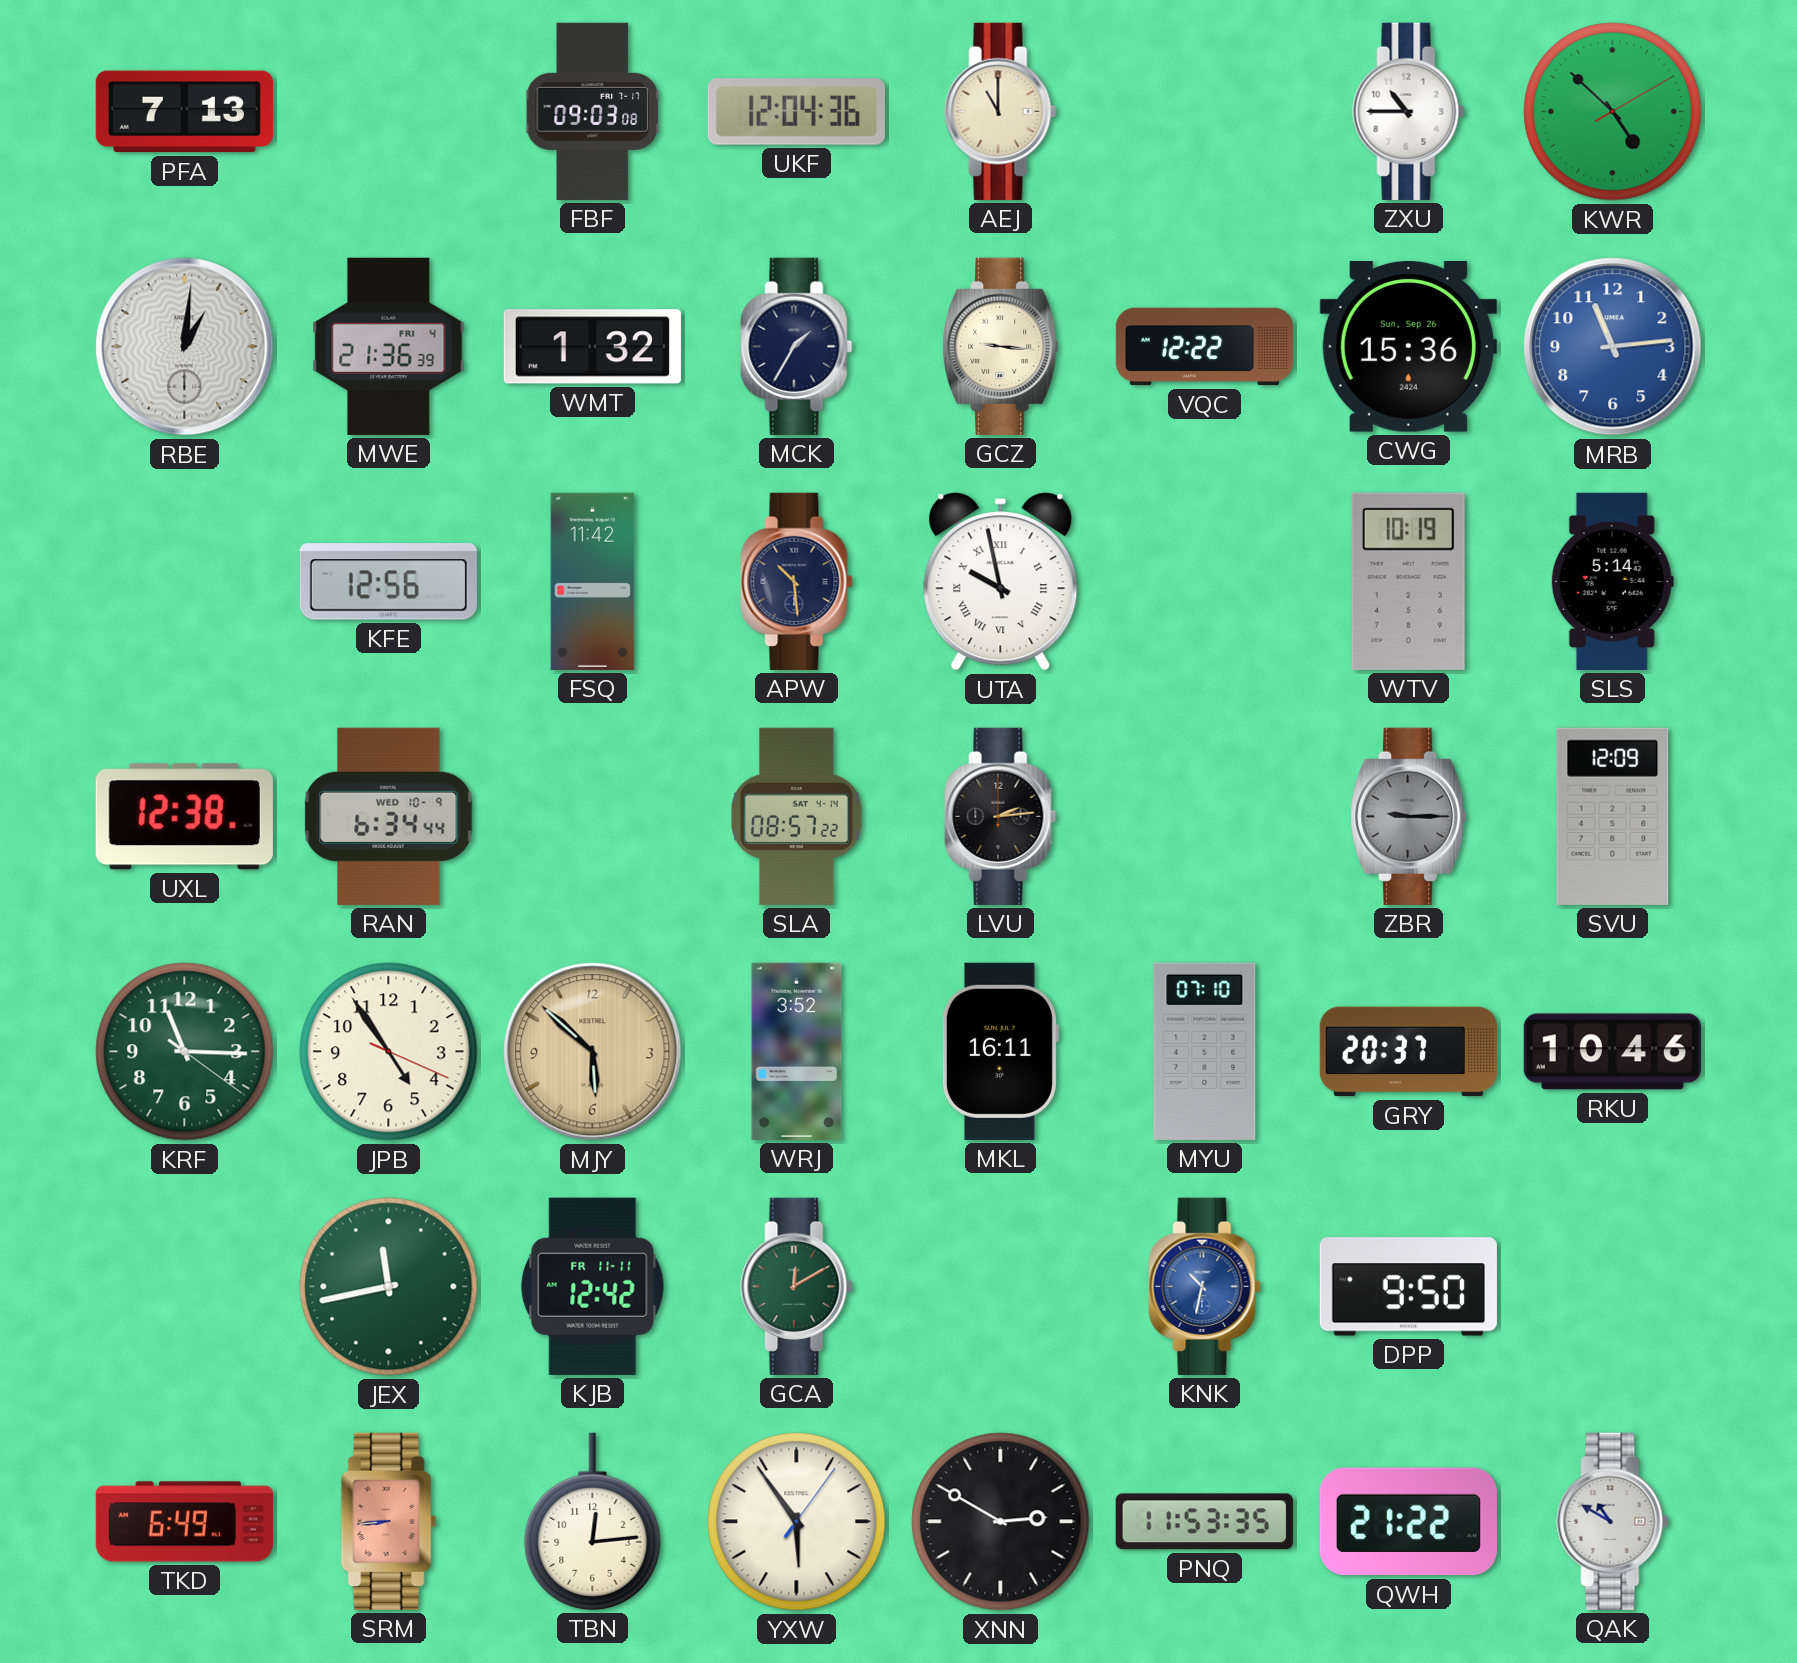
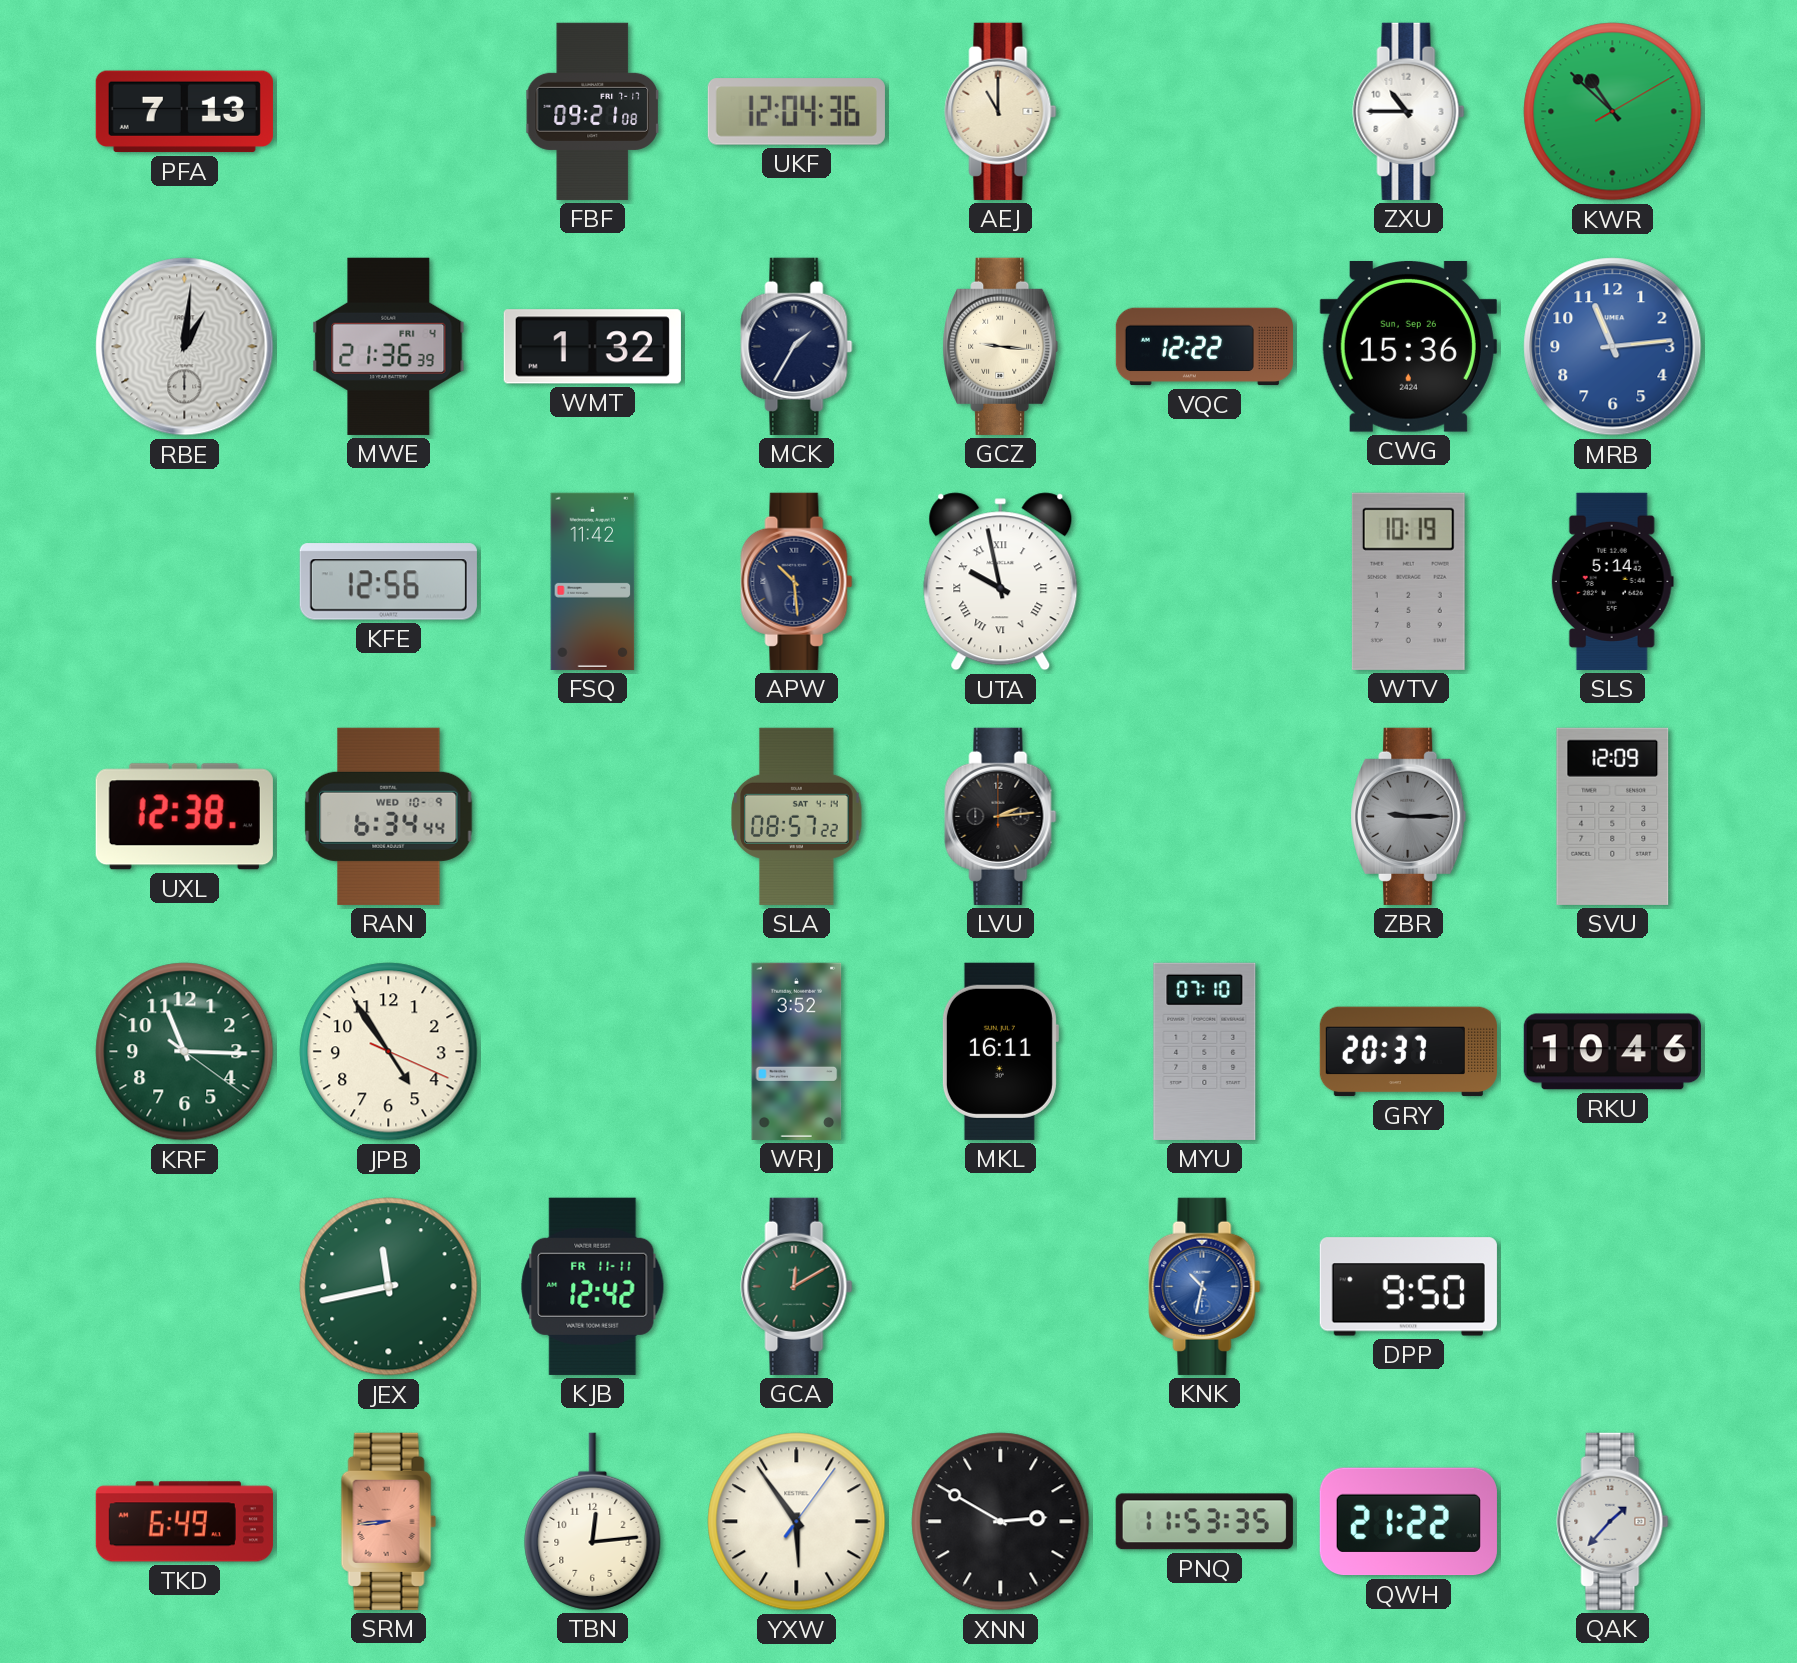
FBF: 09:03 -> 09:21
KWR: 4:52 -> 10:52
MJY: 5:52 -> none
QAK: 10:50 -> 1:37
